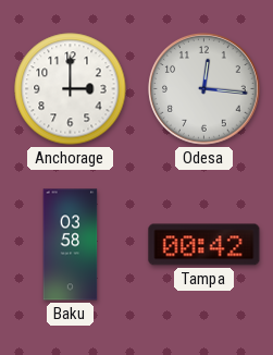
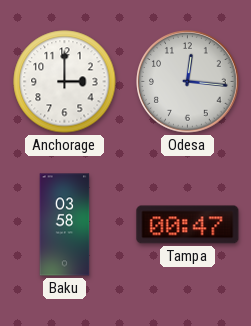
Tampa: 00:42 -> 00:47
